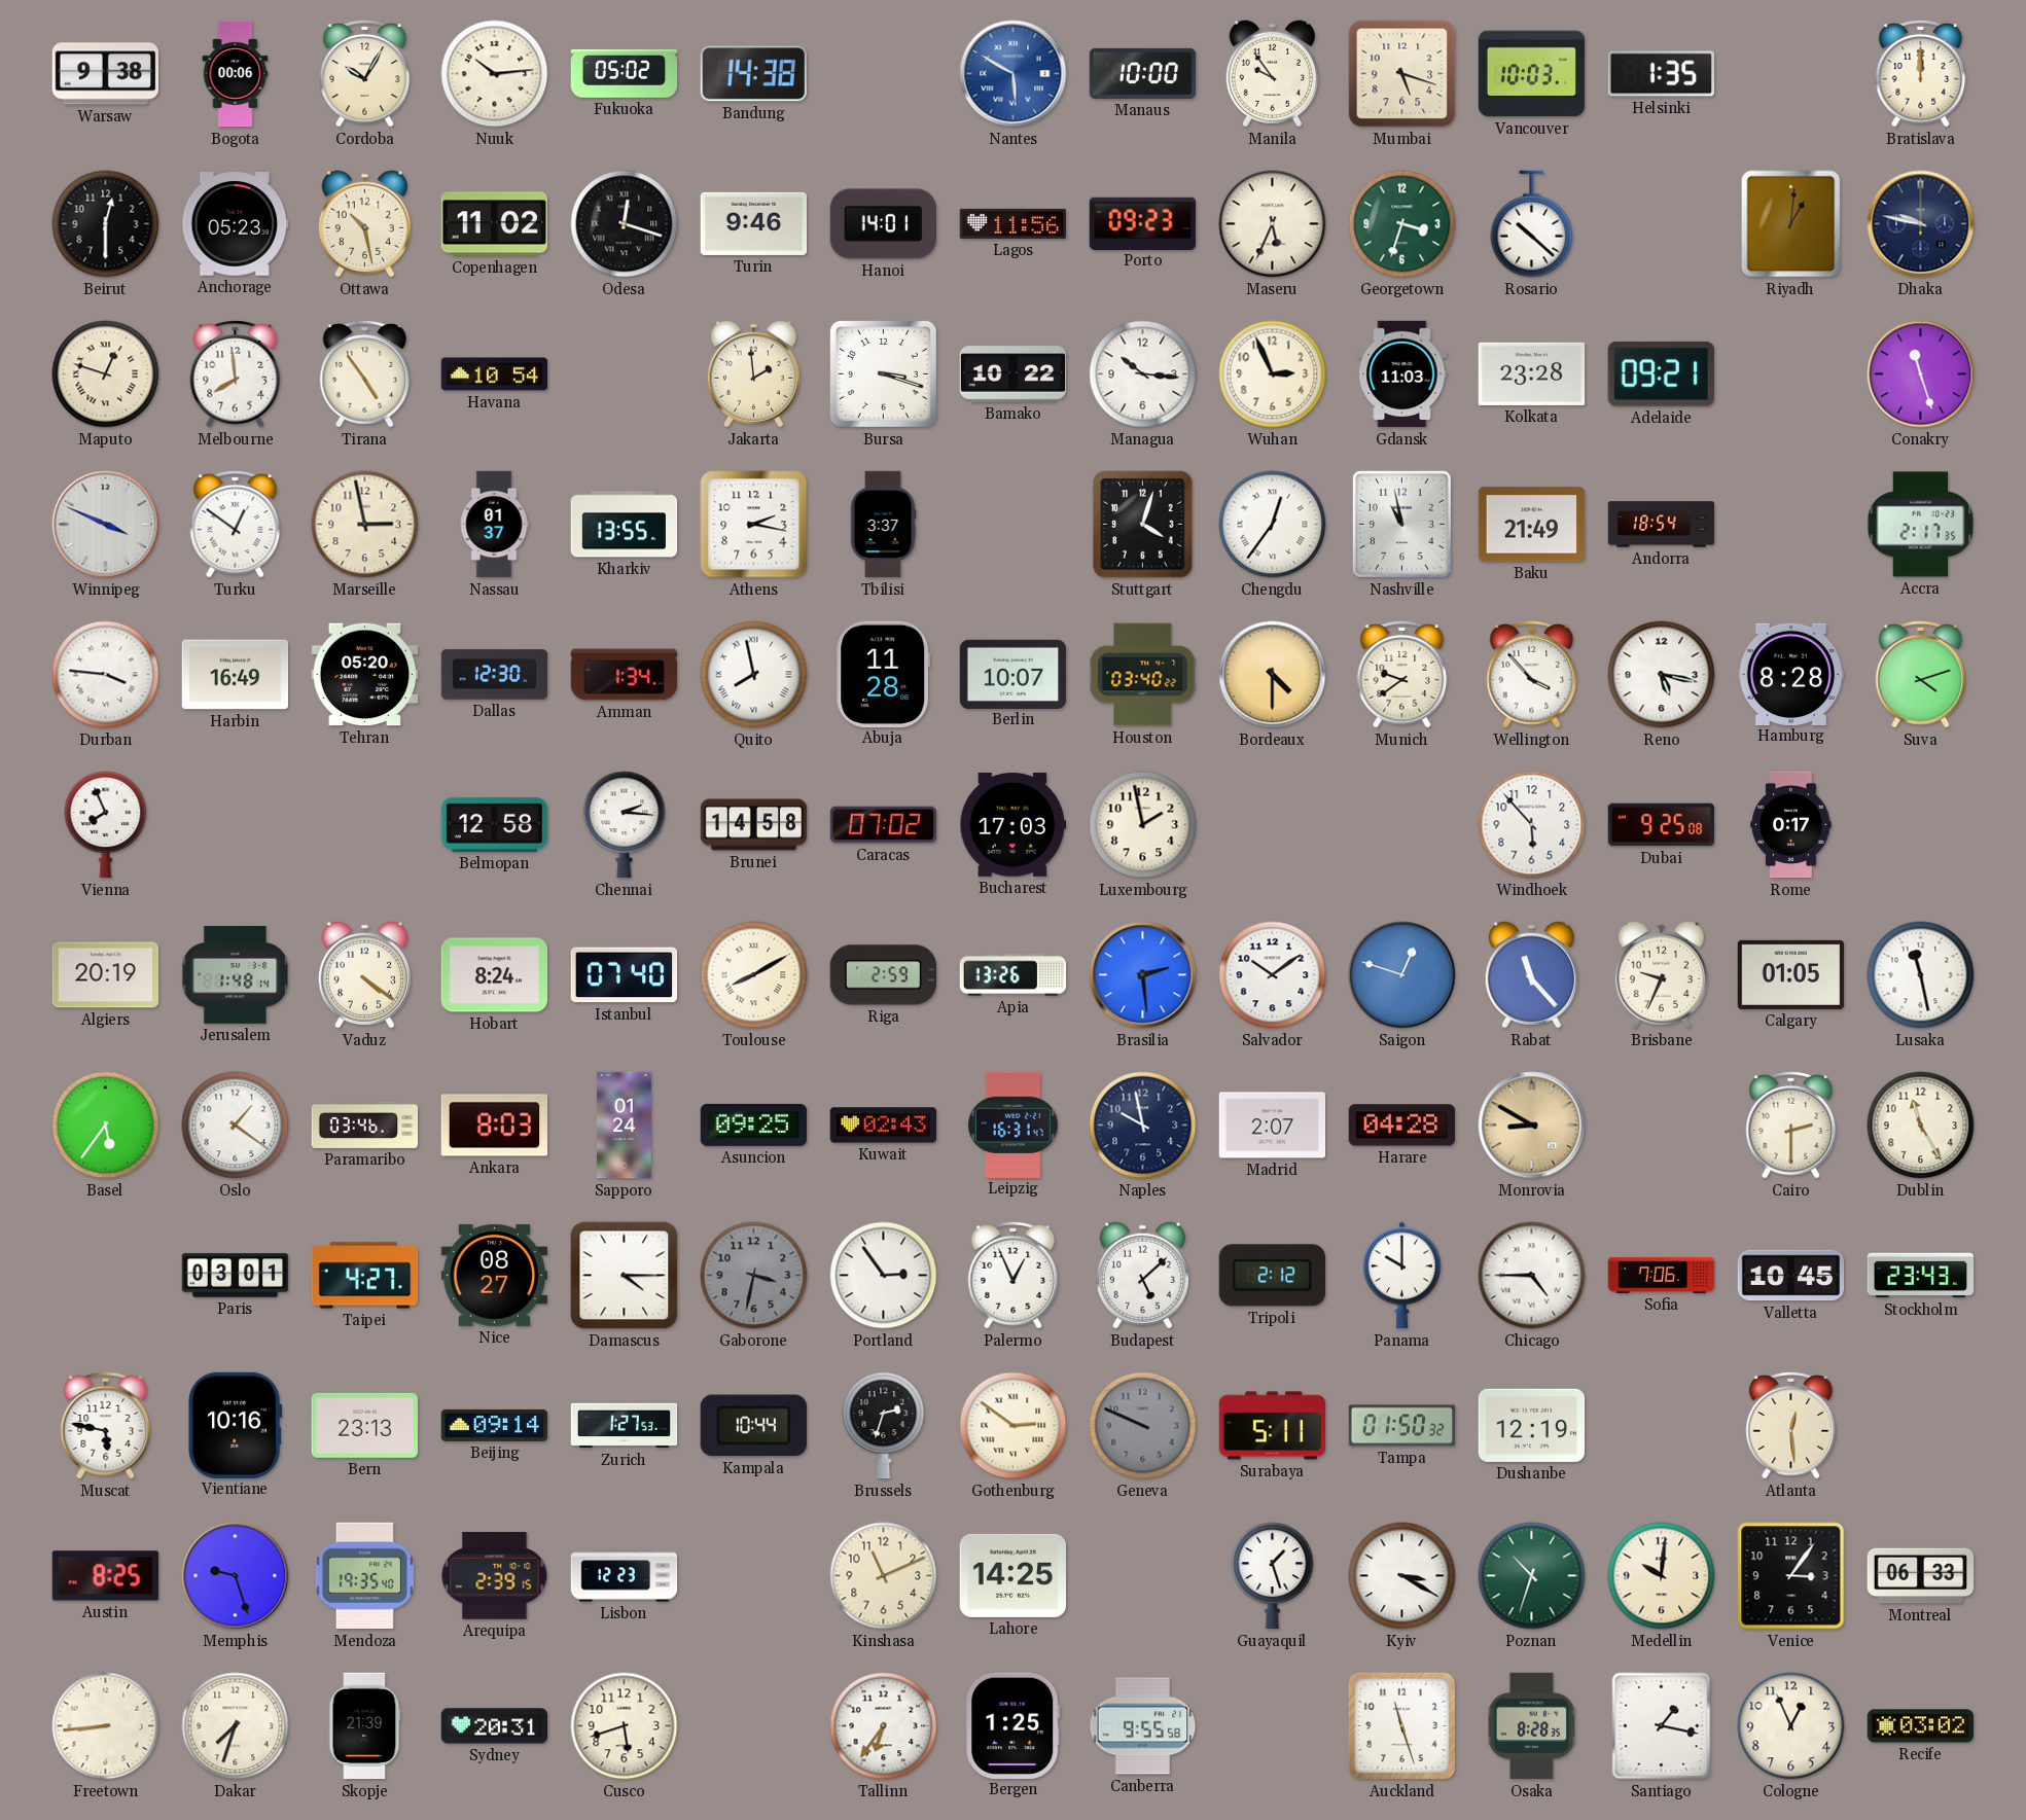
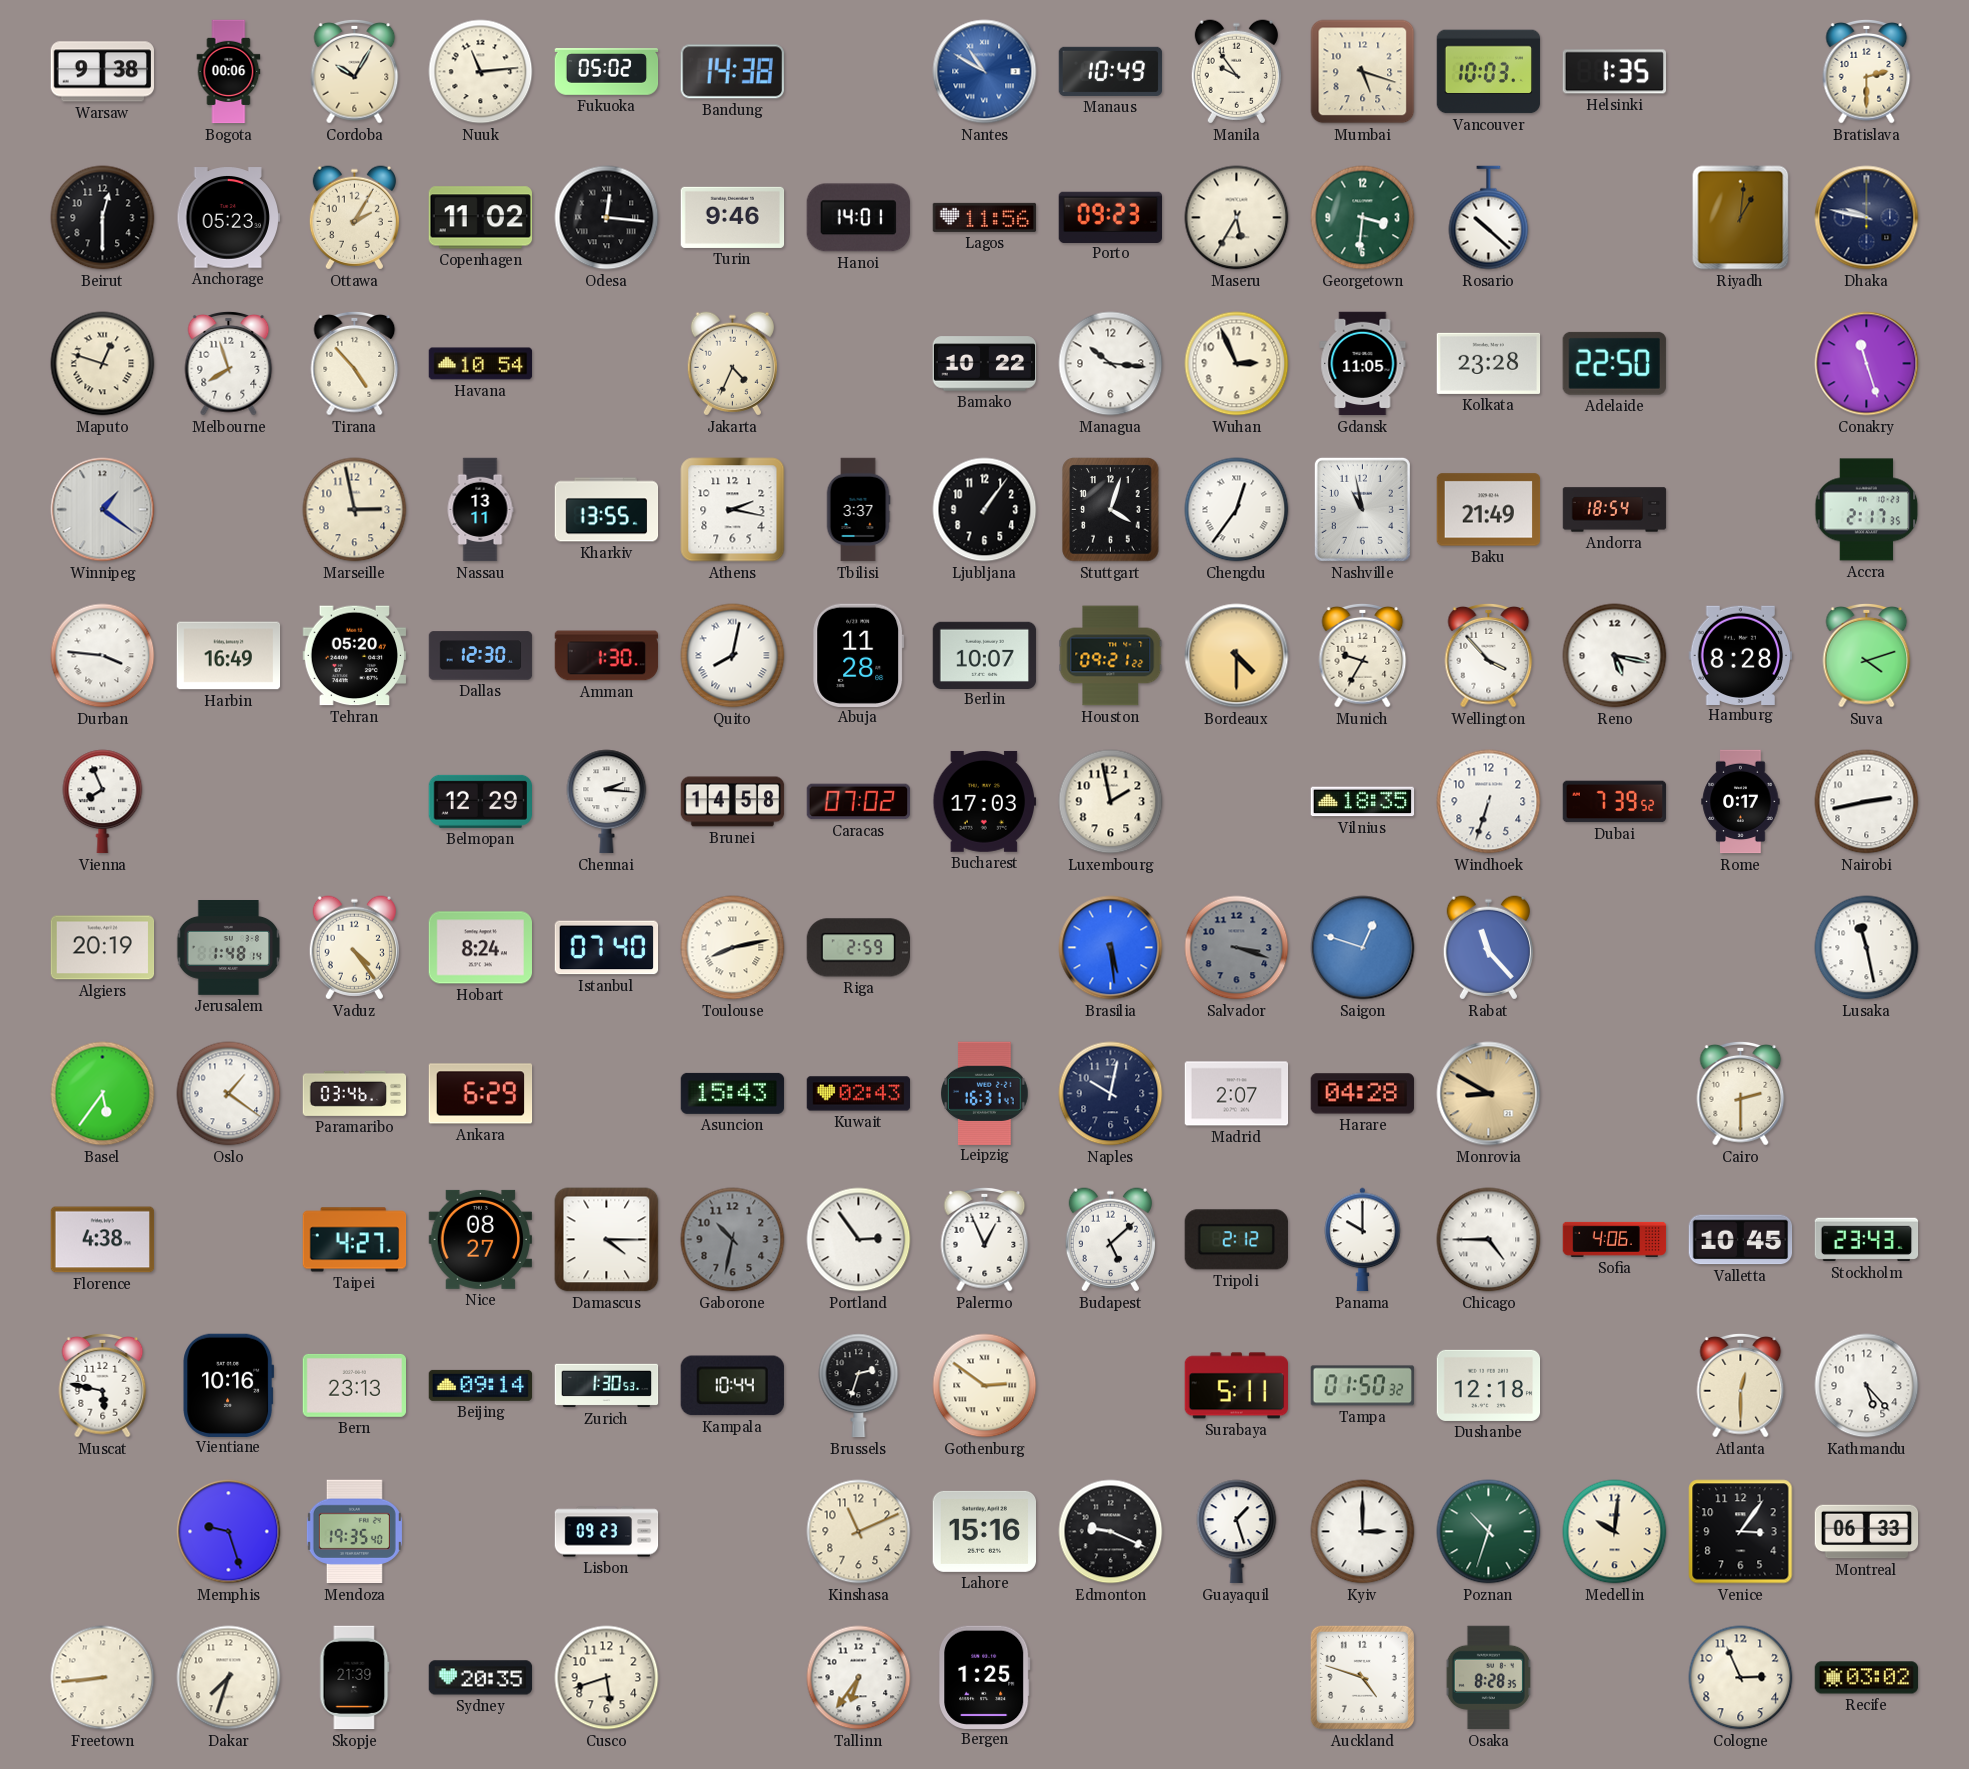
Nuuk: 10:14 -> 11:14
Nantes: 5:50 -> 10:50
Manaus: 10:00 -> 10:49
Bratislava: 12:00 -> 2:30
Ottawa: 10:28 -> 2:05
Odesa: 12:18 -> 12:16
Maseru: 5:34 -> 5:35
Georgetown: 3:33 -> 3:31
Melbourne: 7:59 -> 7:57
Tirana: 4:54 -> 4:53
Jakarta: 1:59 -> 4:34
Bursa: 3:18 -> none
Gdansk: 11:03 -> 11:05
Adelaide: 09:21 -> 22:50
Winnipeg: 3:49 -> 1:21
Turku: 12:51 -> none
Nassau: 01:37 -> 13:11
Ljubljana: none -> 1:06
Amman: 1:34 -> 1:30
Quito: 7:58 -> 8:02
Houston: 03:40 -> 09:21
Munich: 9:39 -> 9:35
Belmopan: 12:58 -> 12:29
Vilnius: none -> 18:35
Windhoek: 5:53 -> 6:33
Dubai: 9:25 -> 7:39
Nairobi: none -> 2:43
Vaduz: 4:21 -> 4:24
Toulouse: 8:10 -> 8:13
Apia: 13:26 -> none
Brasilia: 2:29 -> 5:29
Salvador: 10:09 -> 3:18
Salvador dial: white -> grey
Brisbane: 9:34 -> none
Calgary: 01:05 -> none
Ankara: 8:03 -> 6:29
Sapporo: 01:24 -> none
Asuncion: 09:25 -> 15:43
Naples: 9:58 -> 10:02
Dublin: 11:25 -> none
Florence: none -> 4:38
Paris: 03:01 -> none
Gaborone: 3:32 -> 10:32
Sofia: 7:06 -> 4:06
Zurich: 1:27 -> 1:30
Geneva: 9:49 -> none
Dushanbe: 12:19 -> 12:18
Atlanta: 12:29 -> 12:30
Kathmandu: none -> 5:23
Austin: 8:25 -> none
Arequipa: 2:39 -> none
Lisbon: 12:23 -> 09:23
Lahore: 14:25 -> 15:16
Edmonton: none -> 9:19
Kyiv: 3:20 -> 3:00
Sydney: 20:31 -> 20:35
Canberra: 9:55 -> none
Auckland: 11:27 -> 4:48
Santiago: 1:17 -> none
Cologne: 12:56 -> 2:56
